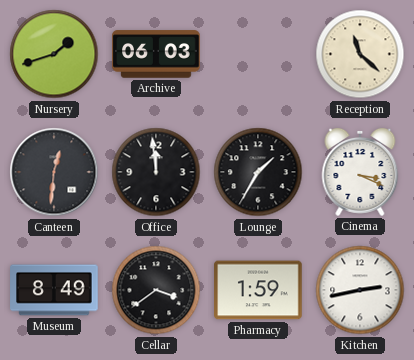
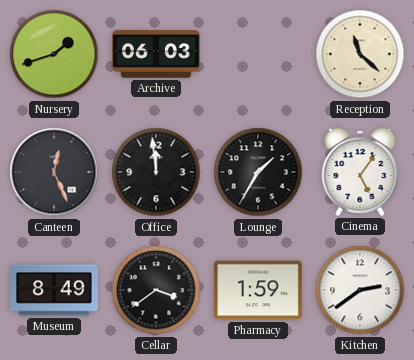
Canteen: 12:31 -> 12:26
Cinema: 3:19 -> 5:06
Kitchen: 2:43 -> 2:39
